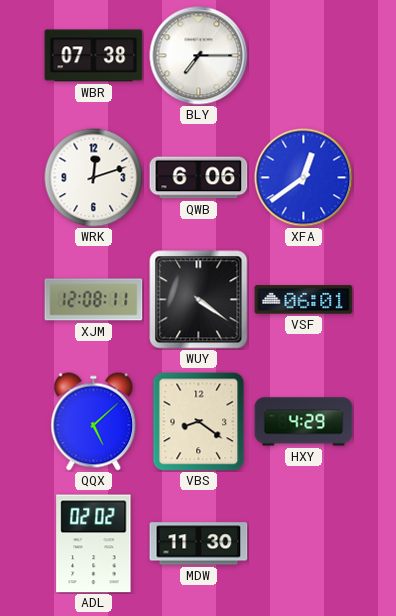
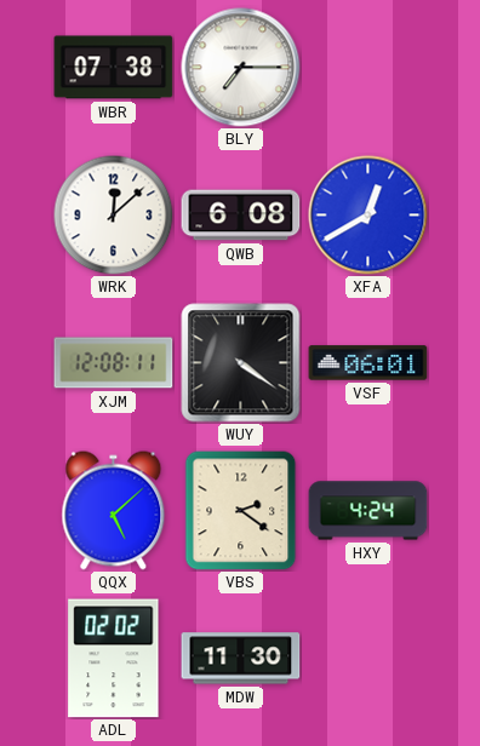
WRK: 12:12 -> 12:08
QWB: 6:06 -> 6:08
XFA: 12:39 -> 12:40
VBS: 8:21 -> 2:21
HXY: 4:29 -> 4:24
